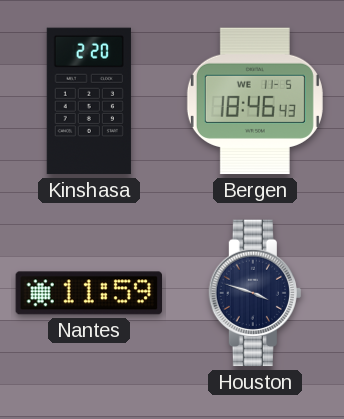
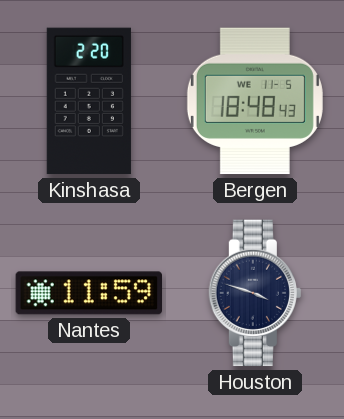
Bergen: 18:46 -> 18:48
